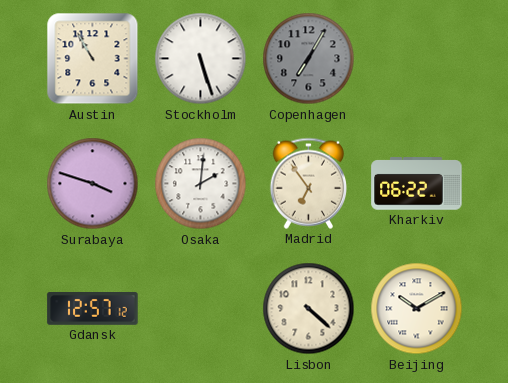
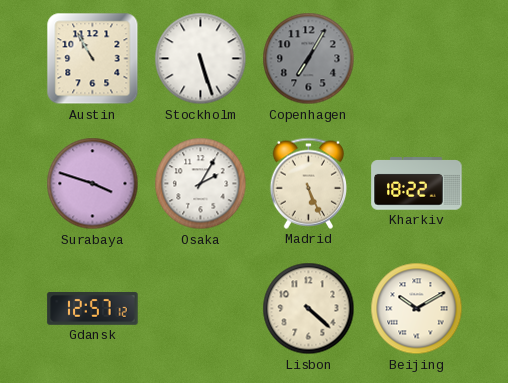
Osaka: 2:01 -> 2:05
Madrid: 6:54 -> 5:26
Kharkiv: 06:22 -> 18:22
